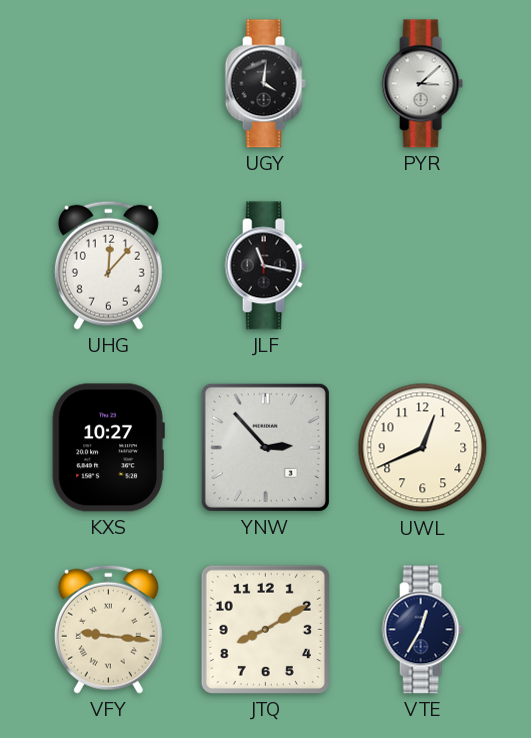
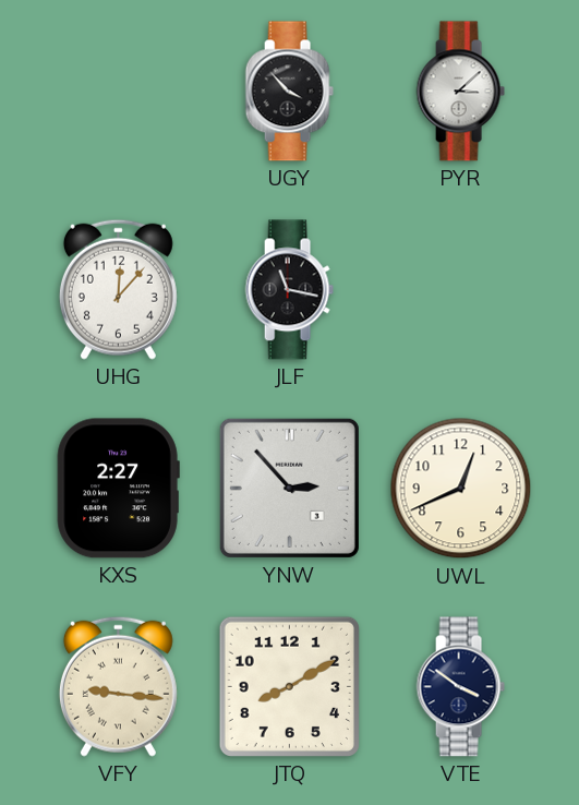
UGY: 4:01 -> 3:53
KXS: 10:27 -> 2:27
VTE: 12:35 -> 3:51
